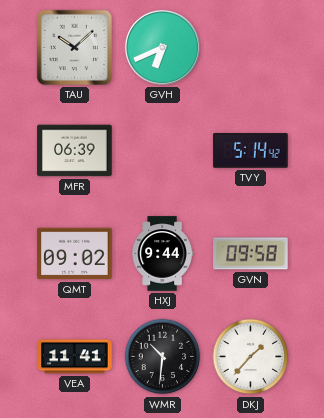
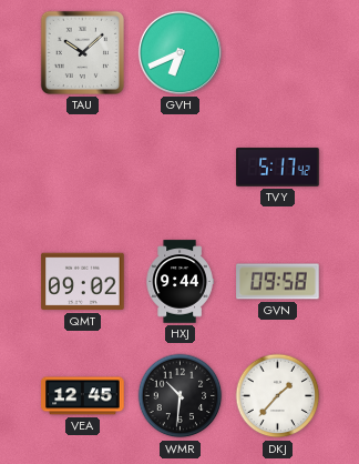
MFR: 06:39 -> none
TVY: 5:14 -> 5:17
VEA: 11:41 -> 12:45
